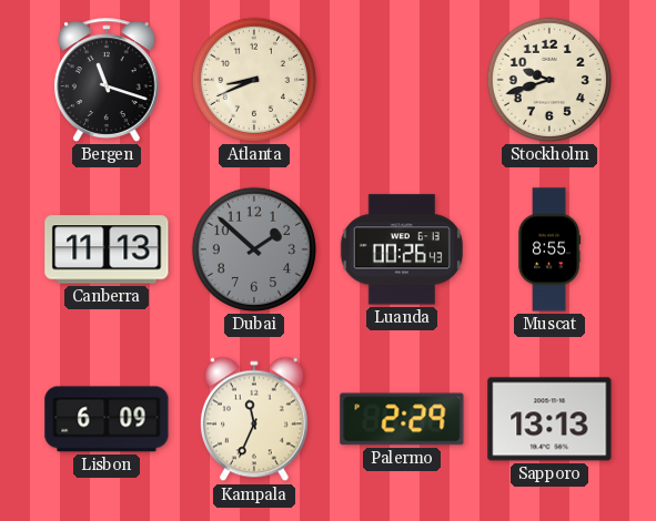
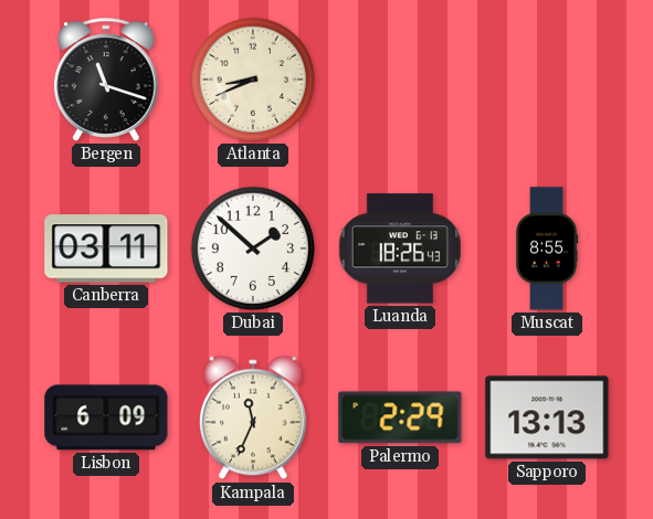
Stockholm: 9:42 -> none
Canberra: 11:13 -> 03:11
Dubai dial: grey -> white
Luanda: 00:26 -> 18:26
